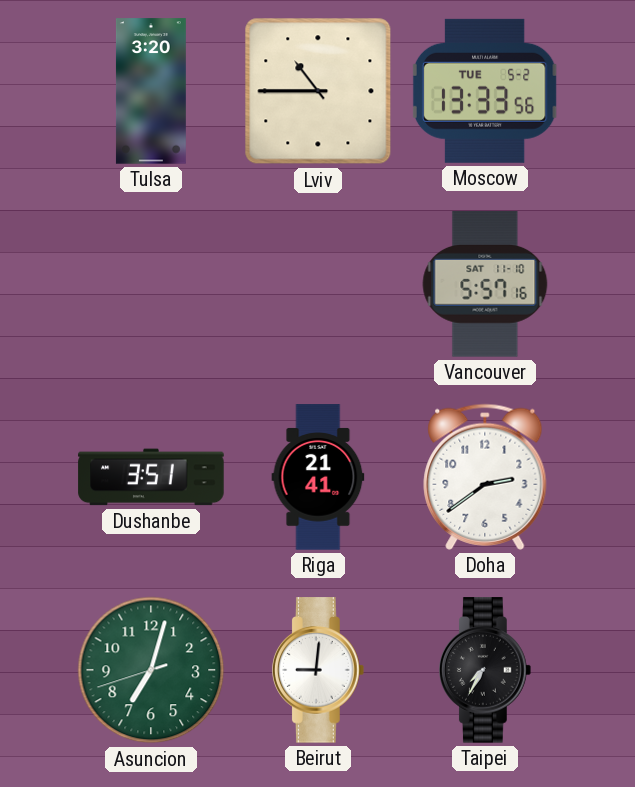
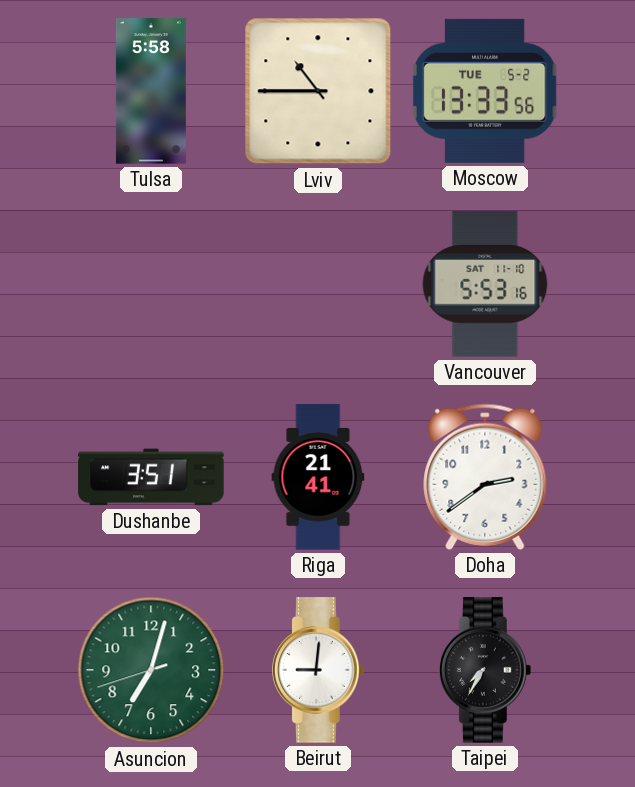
Tulsa: 3:20 -> 5:58
Vancouver: 5:57 -> 5:53
